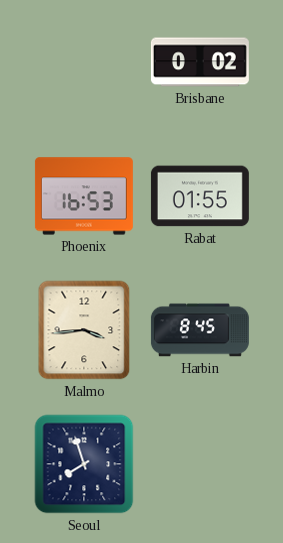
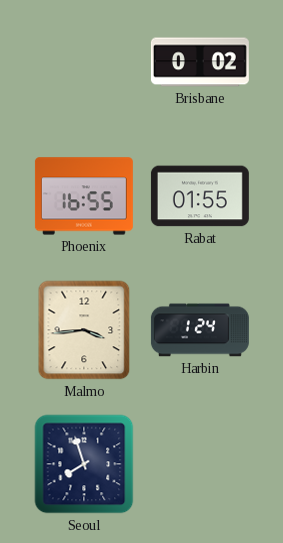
Phoenix: 16:53 -> 16:55
Harbin: 8:45 -> 1:24
